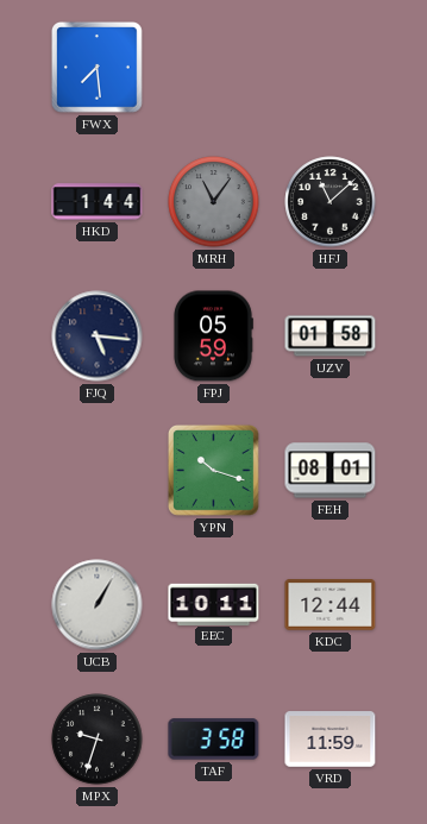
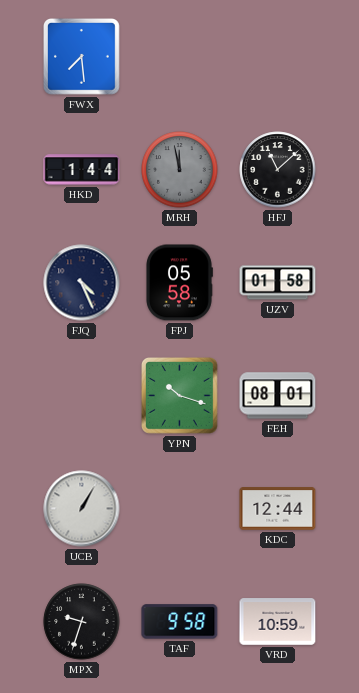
MRH: 11:06 -> 11:58
FJQ: 5:16 -> 4:26
FPJ: 05:59 -> 05:58
EEC: 10:11 -> none
TAF: 3:58 -> 9:58
VRD: 11:59 -> 10:59
